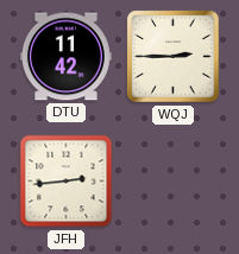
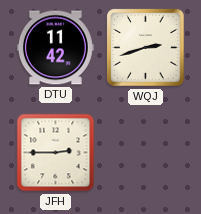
WQJ: 2:45 -> 2:42
JFH: 2:44 -> 2:45
